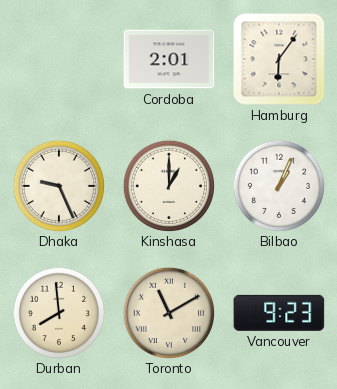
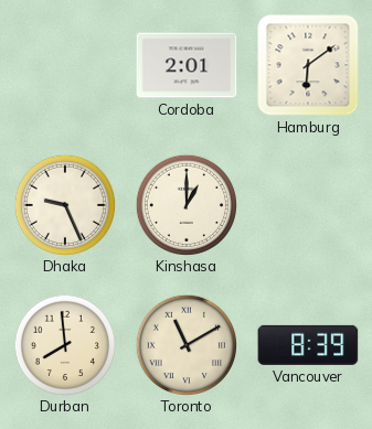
Hamburg: 6:06 -> 6:09
Bilbao: 1:04 -> none
Vancouver: 9:23 -> 8:39
